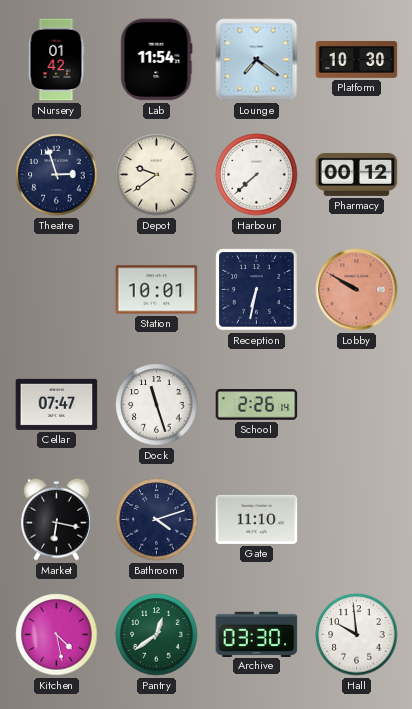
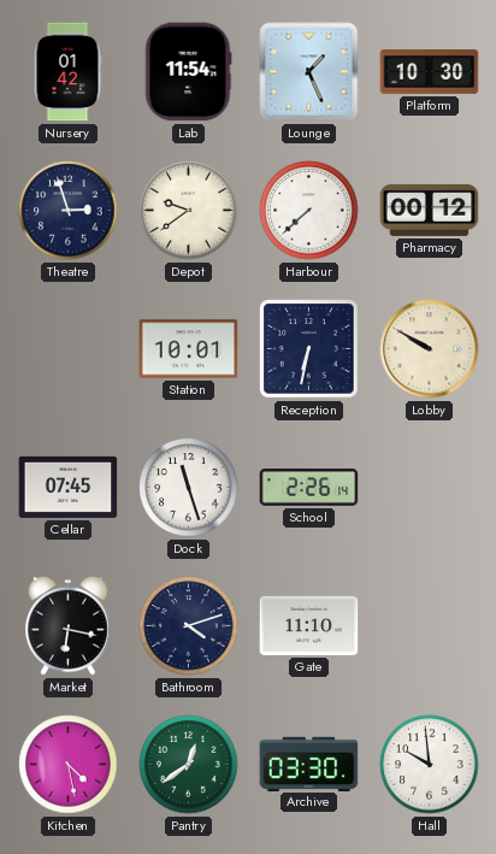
Lounge: 7:21 -> 1:26
Lobby dial: salmon -> cream
Cellar: 07:47 -> 07:45
